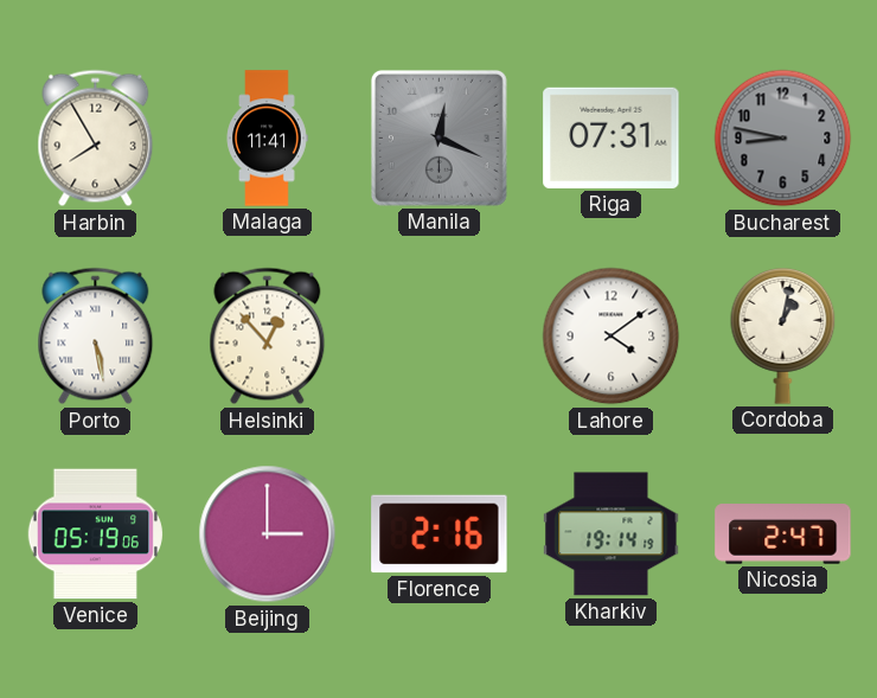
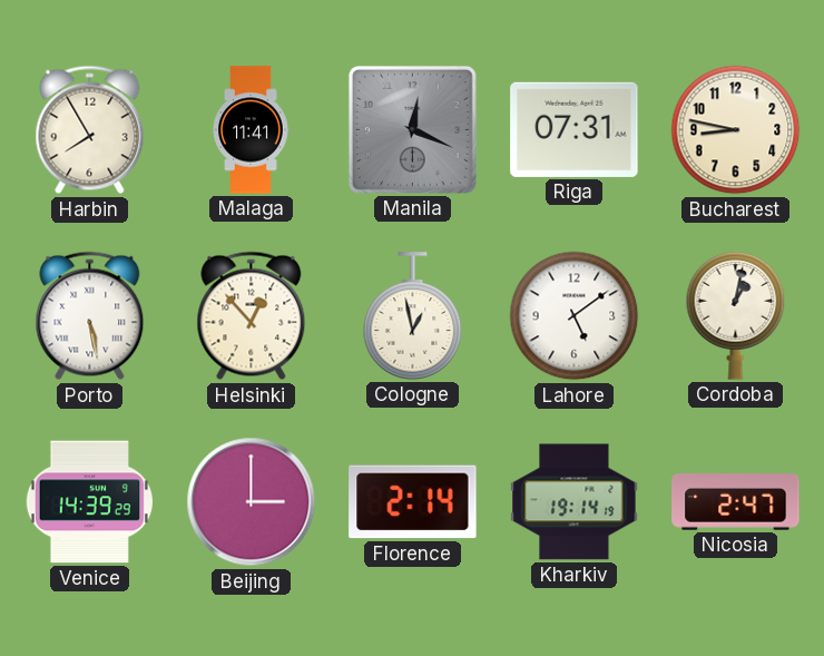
Bucharest dial: grey -> cream
Cologne: none -> 12:58
Lahore: 4:09 -> 5:09
Venice: 05:19 -> 14:39
Florence: 2:16 -> 2:14
